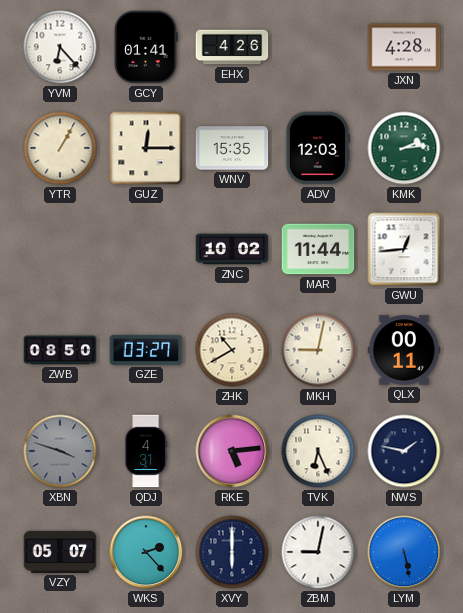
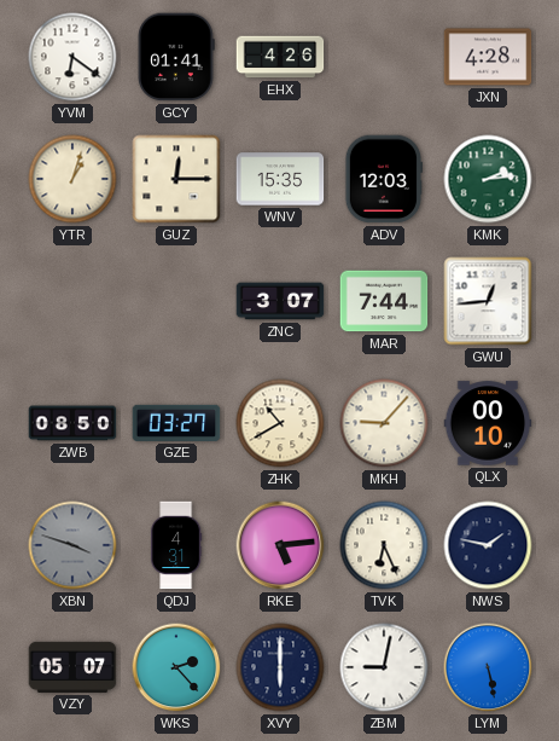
YVM: 6:23 -> 6:21
YTR: 1:05 -> 1:03
ZNC: 10:02 -> 3:07
MAR: 11:44 -> 7:44
MKH: 9:02 -> 9:07
QLX: 00:11 -> 00:10
